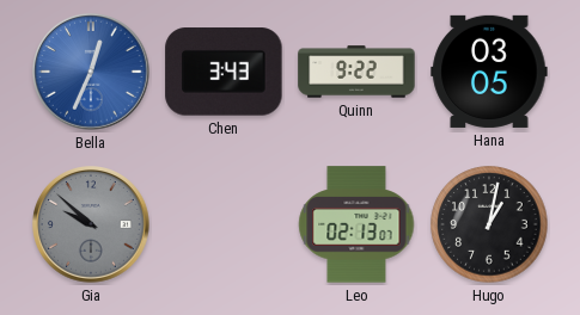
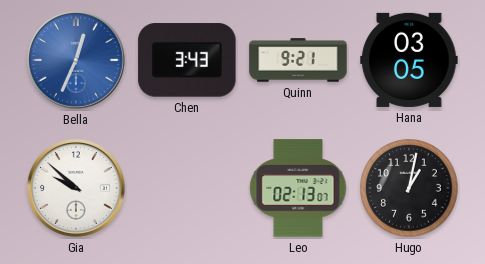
Quinn: 9:22 -> 9:21
Gia dial: grey -> white
